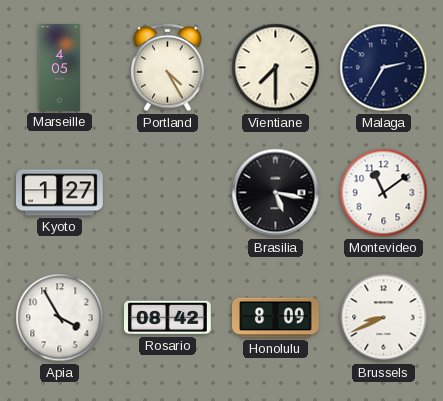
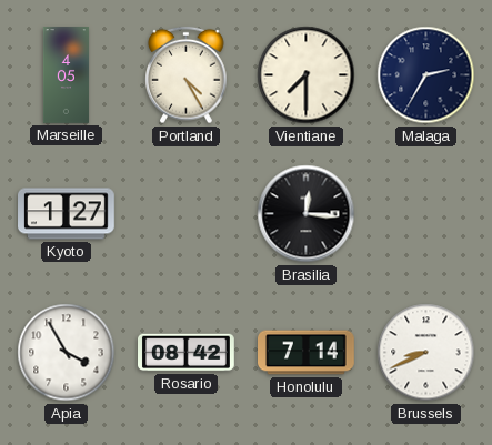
Brasilia: 5:17 -> 12:16
Montevideo: 11:09 -> none
Honolulu: 8:09 -> 7:14
